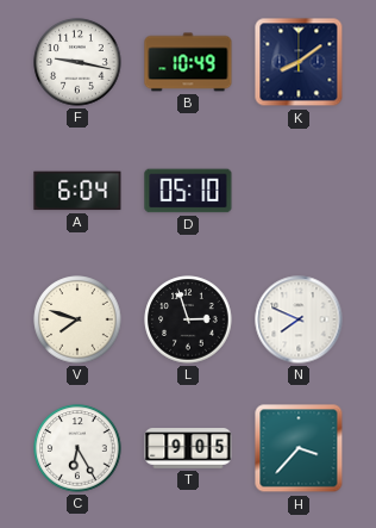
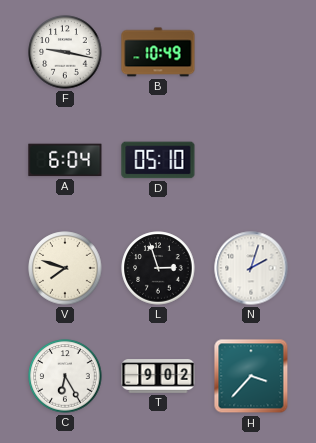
K: 8:09 -> none
N: 7:49 -> 2:03
T: 9:05 -> 9:02
